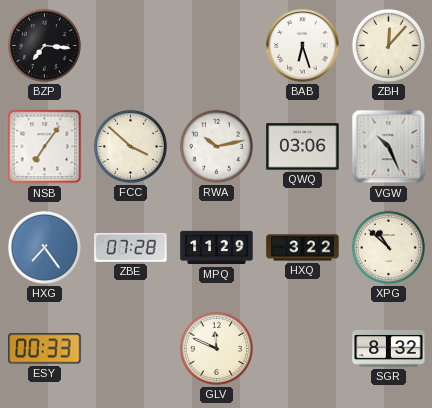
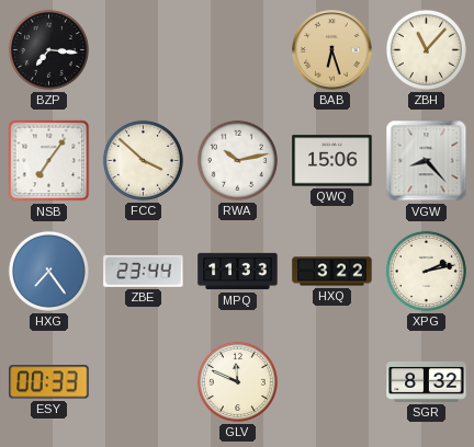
BAB dial: white -> champagne
ZBH: 12:07 -> 11:07
QWQ: 03:06 -> 15:06
VGW: 10:26 -> 8:23
ZBE: 07:28 -> 23:44
MPQ: 11:29 -> 11:33
XPG: 10:52 -> 2:13
